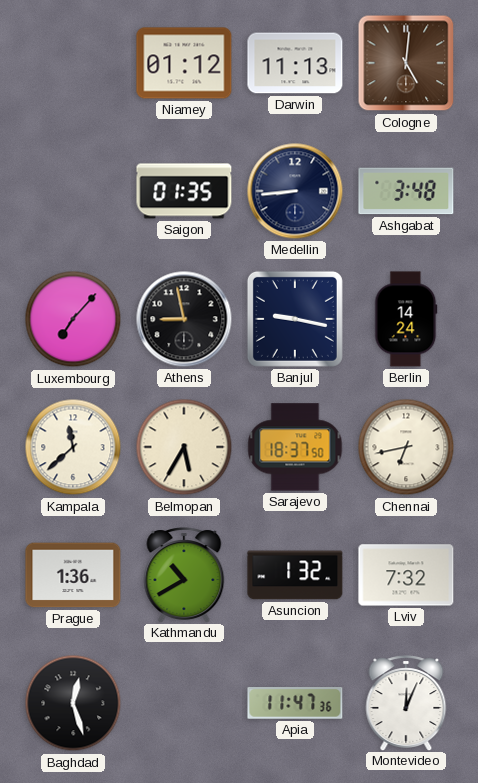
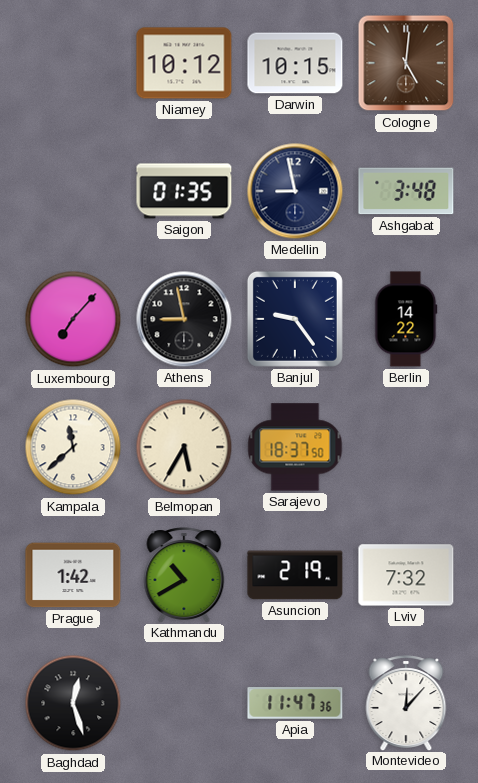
Niamey: 01:12 -> 10:12
Darwin: 11:13 -> 10:15
Medellin: 8:44 -> 8:58
Banjul: 9:17 -> 9:24
Berlin: 14:24 -> 14:22
Chennai: 6:43 -> none
Prague: 1:36 -> 1:42
Asuncion: 1:32 -> 2:19
Montevideo: 12:04 -> 12:07
